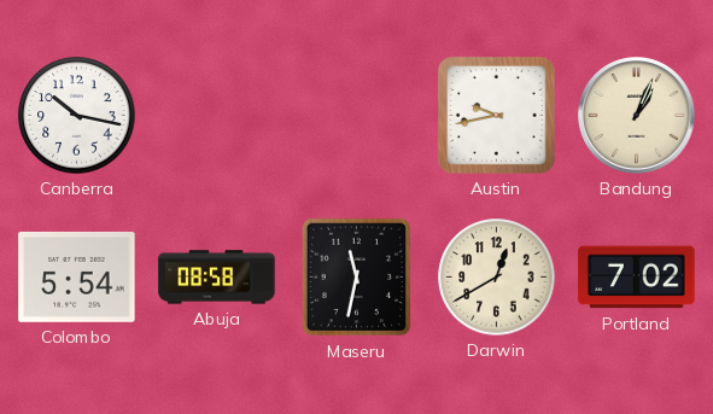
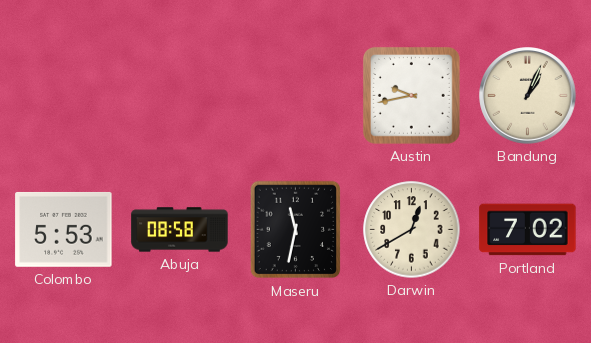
Canberra: 10:17 -> none
Colombo: 5:54 -> 5:53
